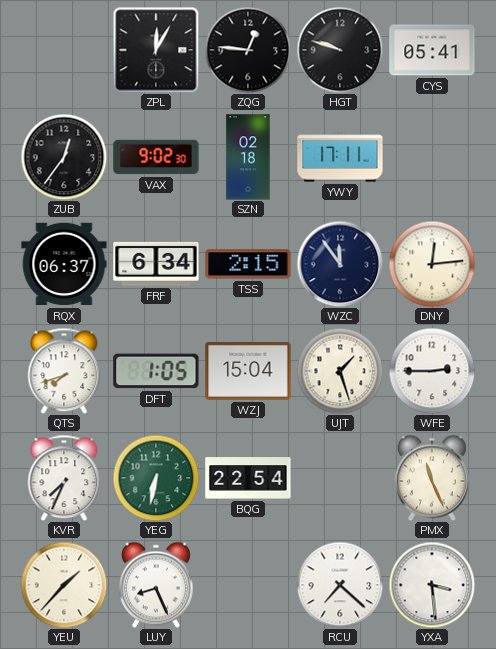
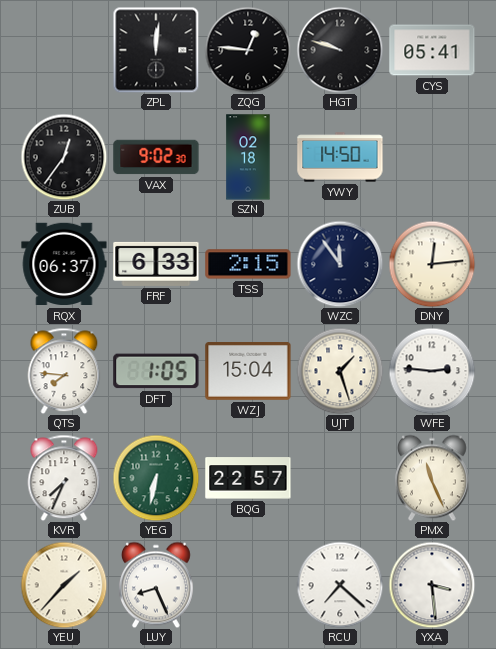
ZPL: 12:05 -> 12:01
YWY: 17:11 -> 14:50
FRF: 6:34 -> 6:33
QTS: 7:42 -> 7:46
WFE: 2:45 -> 2:46
BQG: 22:54 -> 22:57
